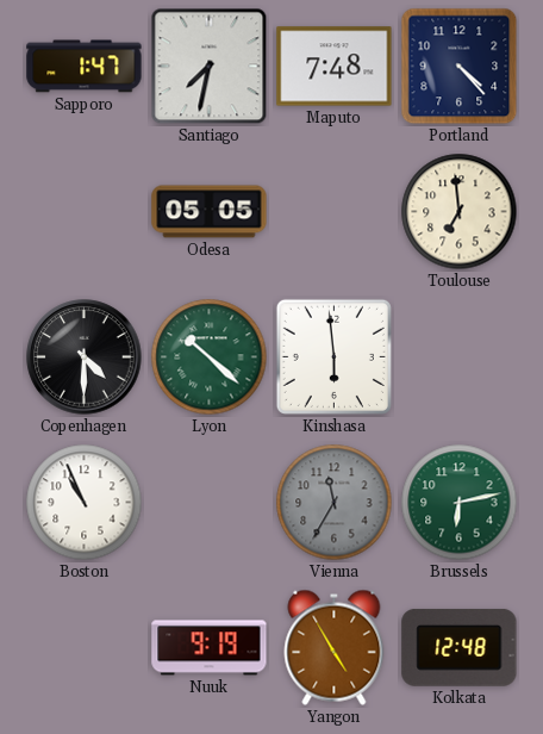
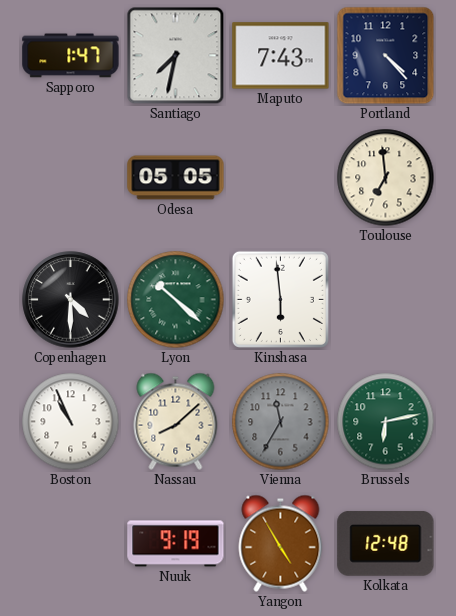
Maputo: 7:48 -> 7:43
Nassau: none -> 8:08
